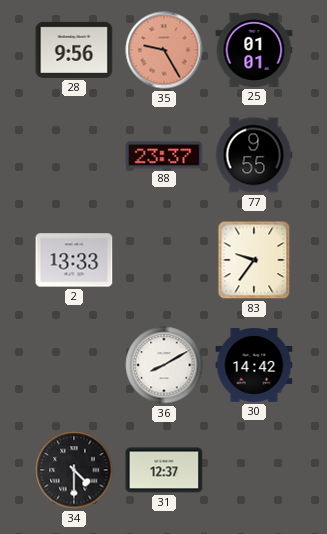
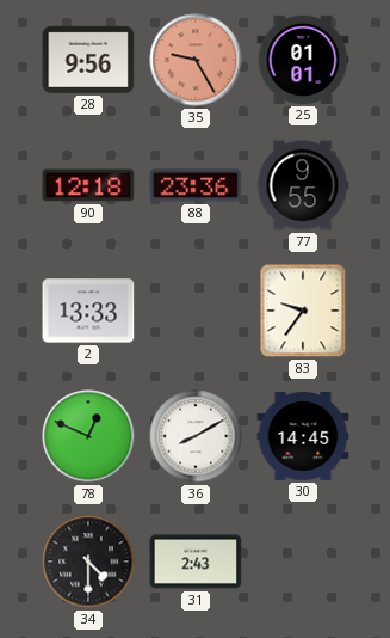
90: none -> 12:18
88: 23:37 -> 23:36
78: none -> 12:49
30: 14:42 -> 14:45
31: 12:37 -> 2:43
